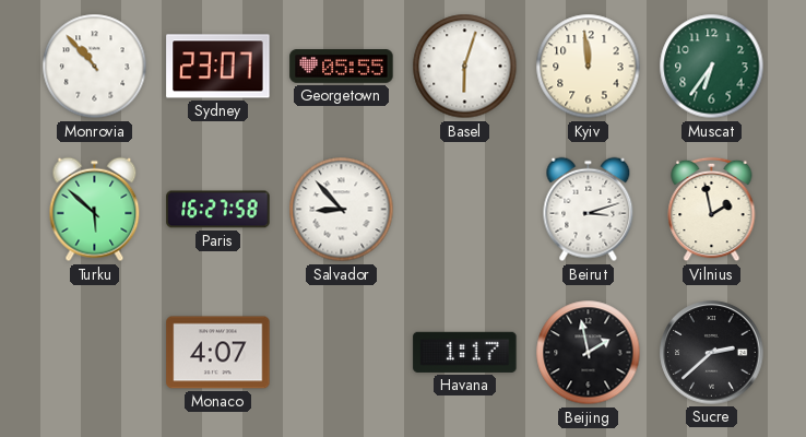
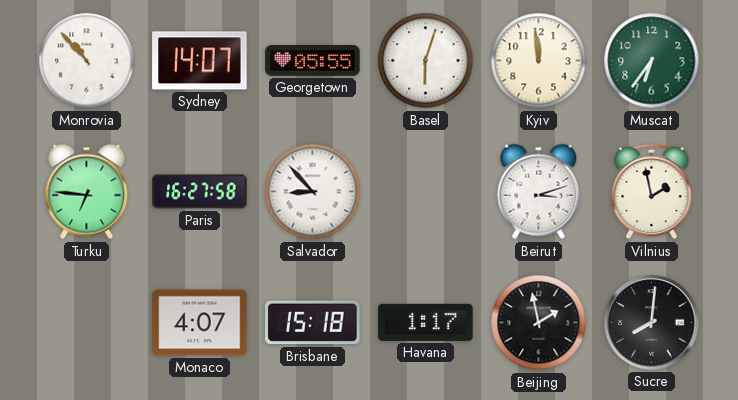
Sydney: 23:07 -> 14:07
Turku: 5:52 -> 6:46
Brisbane: none -> 15:18
Sucre: 2:38 -> 8:01
